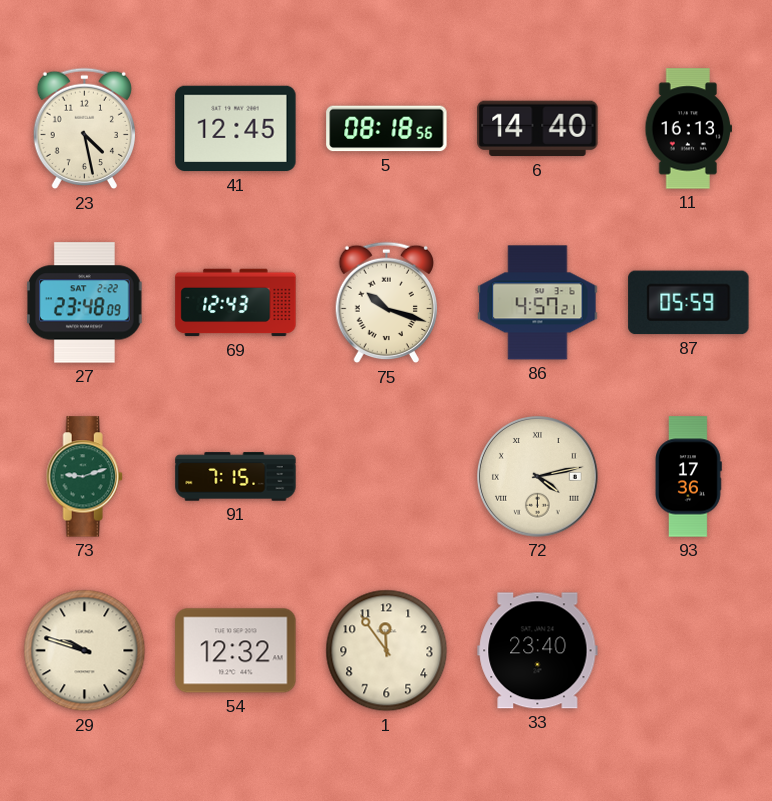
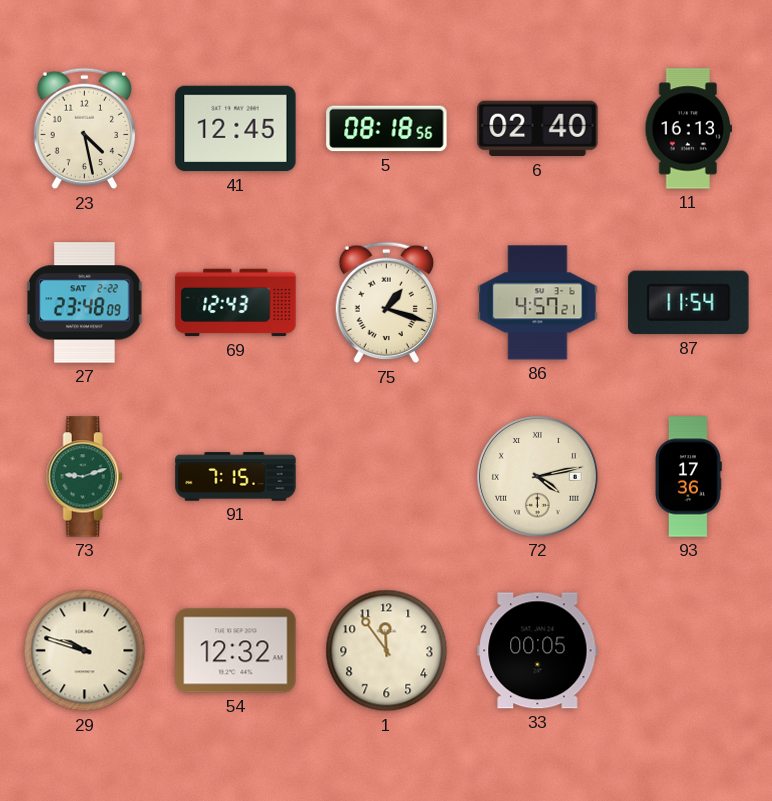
6: 14:40 -> 02:40
75: 10:18 -> 1:18
87: 05:59 -> 11:54
33: 23:40 -> 00:05
